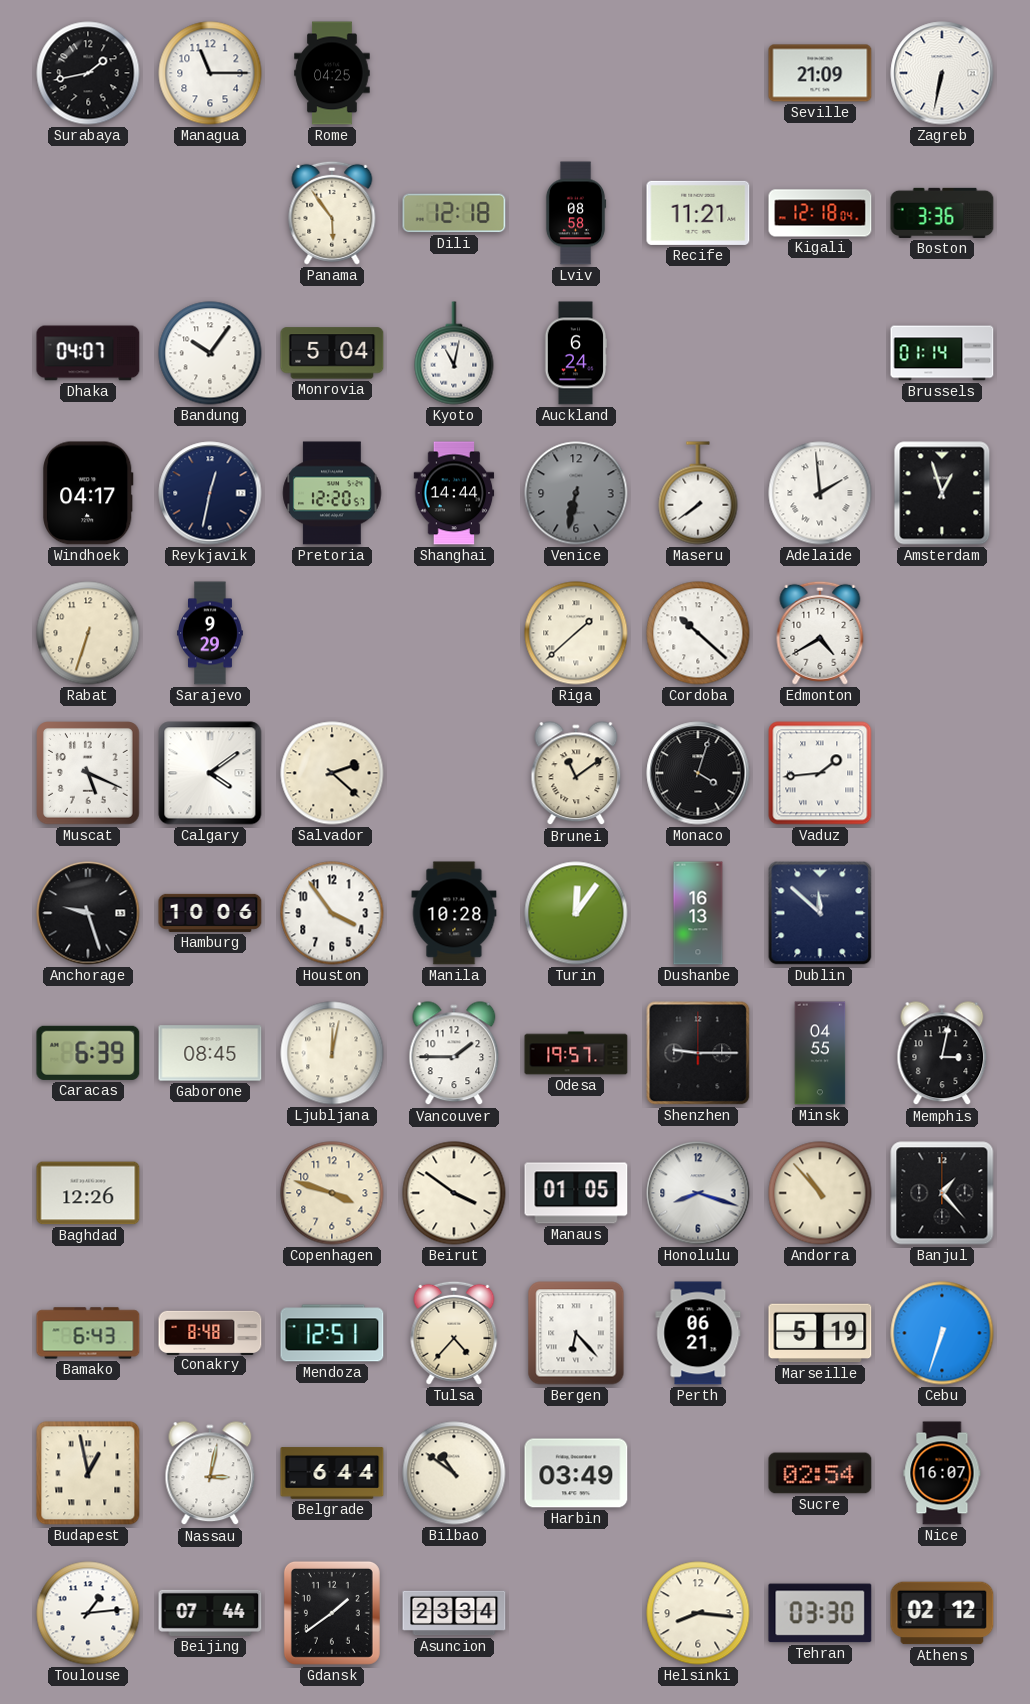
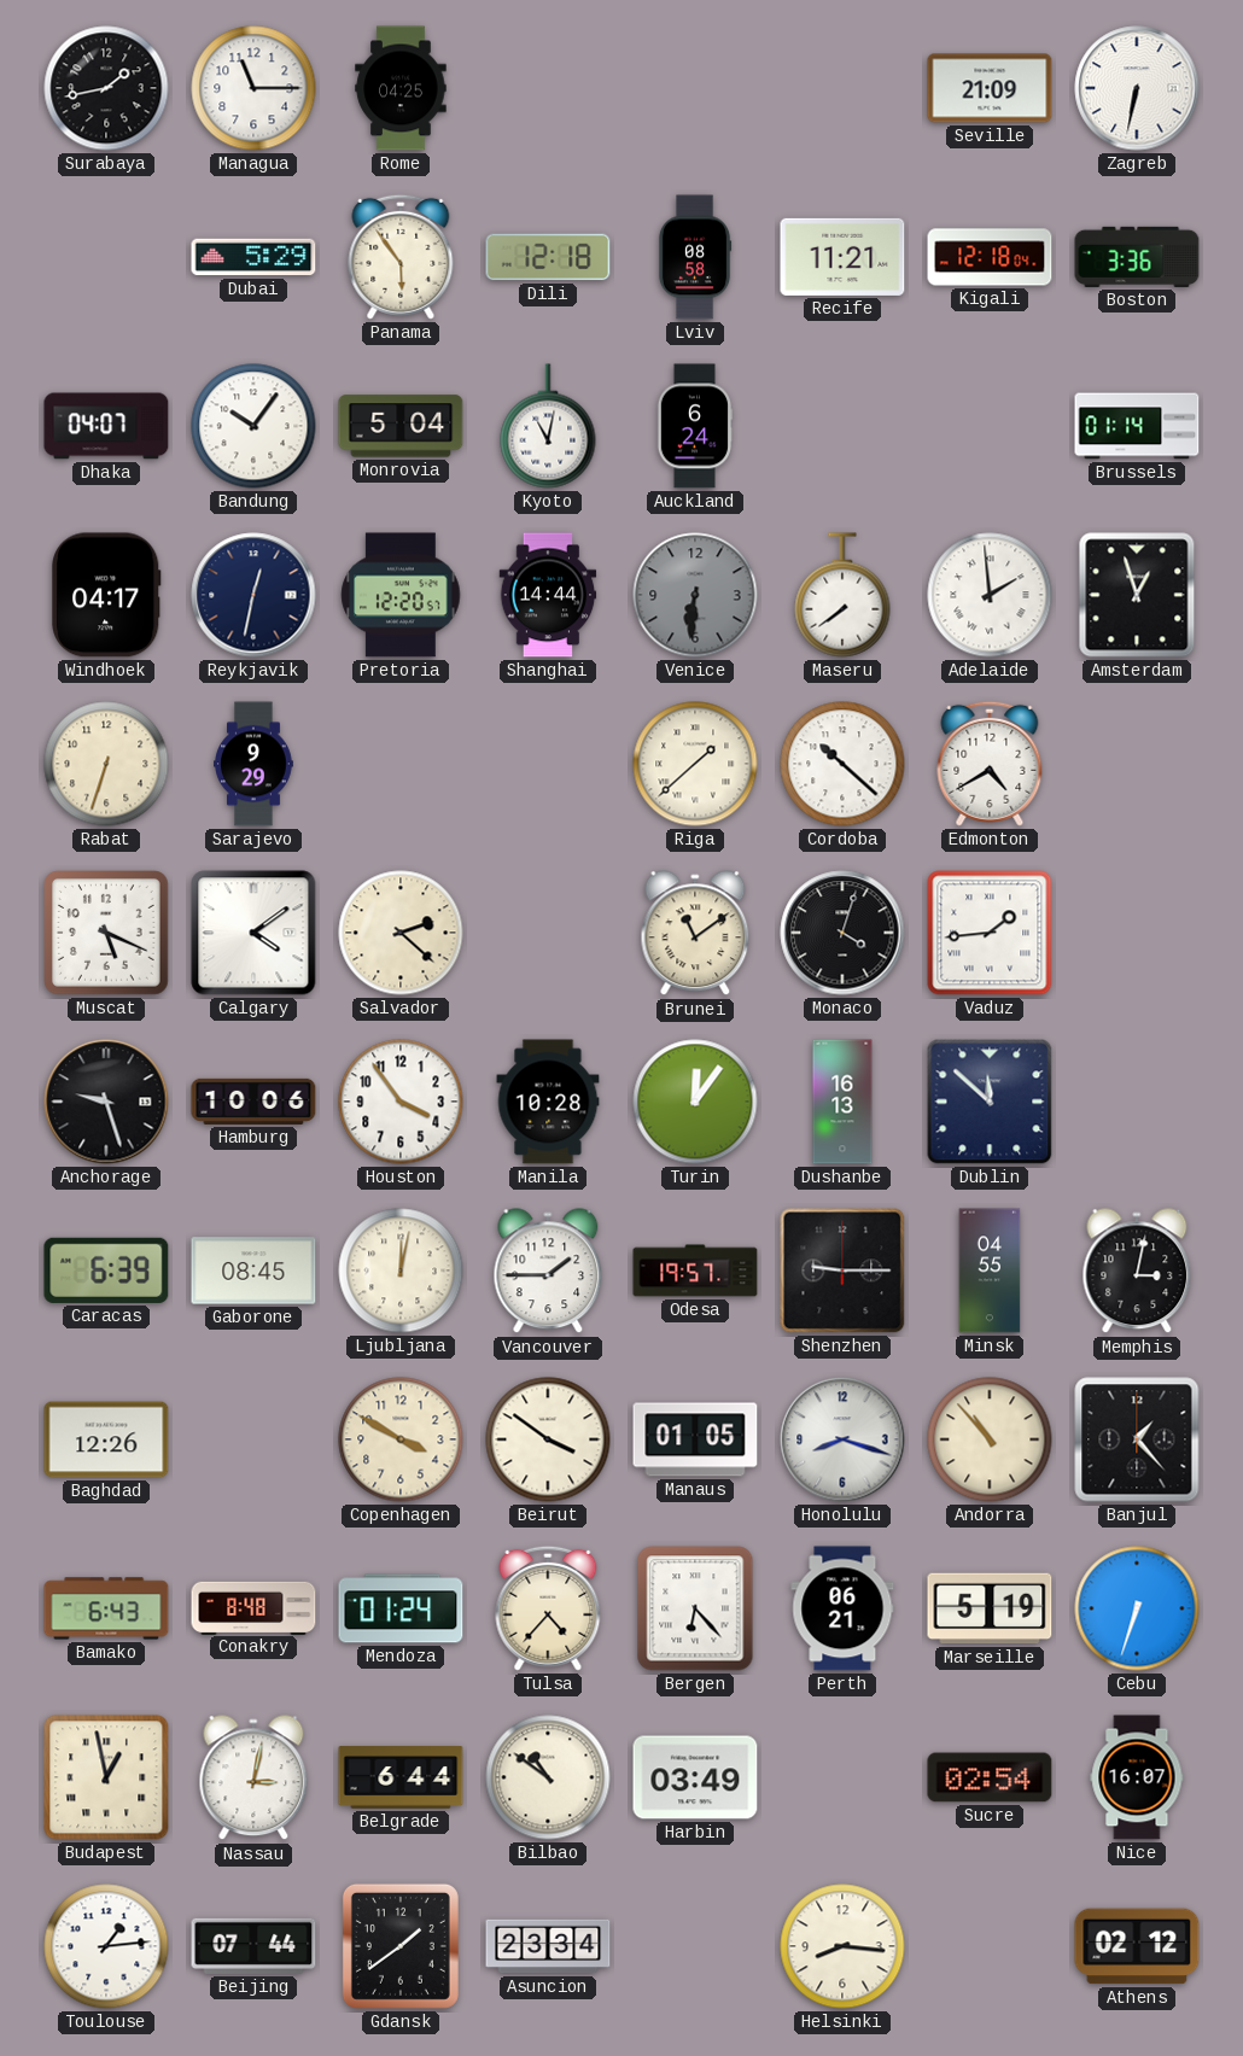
Dubai: none -> 5:29
Venice: 6:32 -> 6:31
Copenhagen: 3:48 -> 3:50
Mendoza: 12:51 -> 01:24
Tehran: 03:30 -> none
